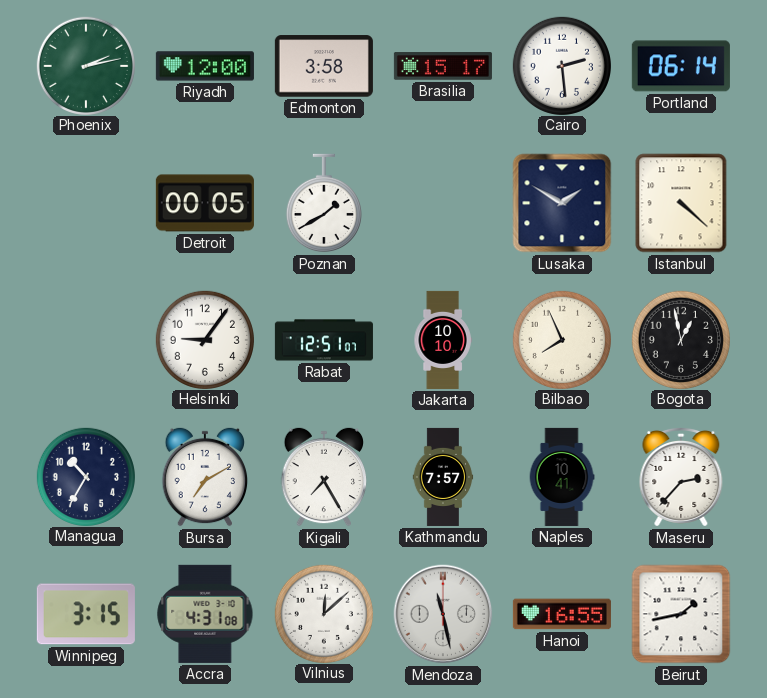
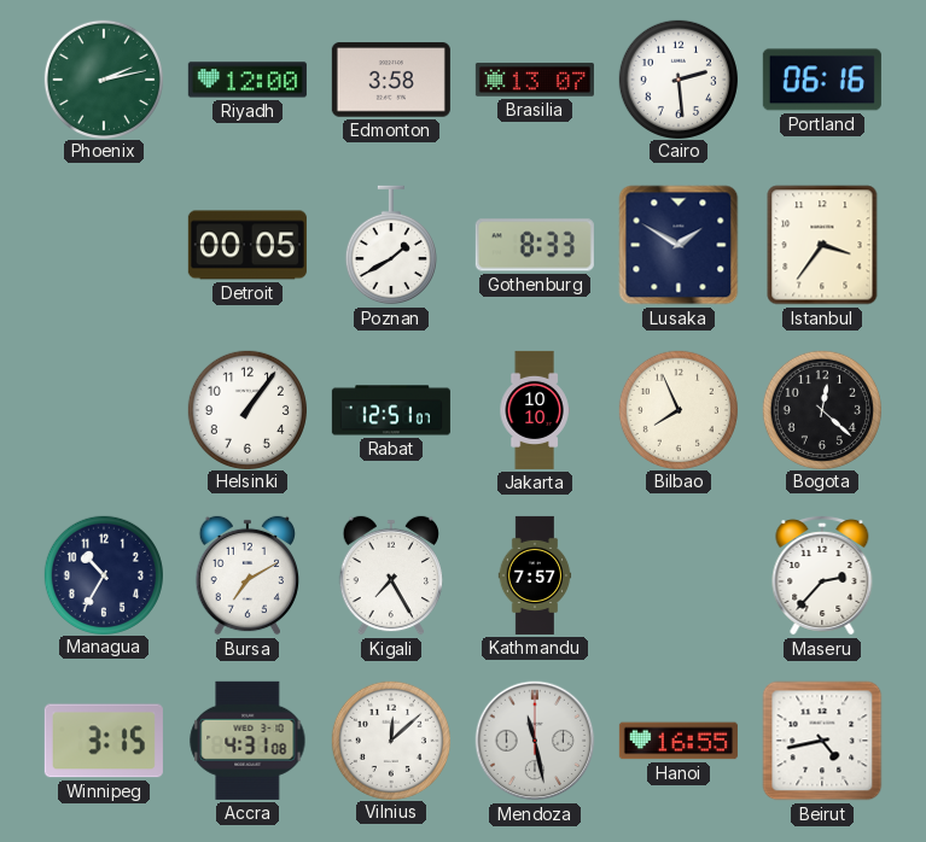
Brasilia: 15:17 -> 13:07
Portland: 06:14 -> 06:16
Gothenburg: none -> 8:33
Istanbul: 4:22 -> 3:36
Helsinki: 9:06 -> 1:06
Bogota: 12:58 -> 12:22
Naples: 10:41 -> none
Beirut: 1:43 -> 4:43
